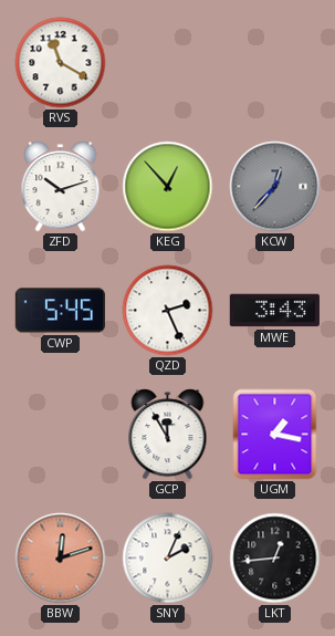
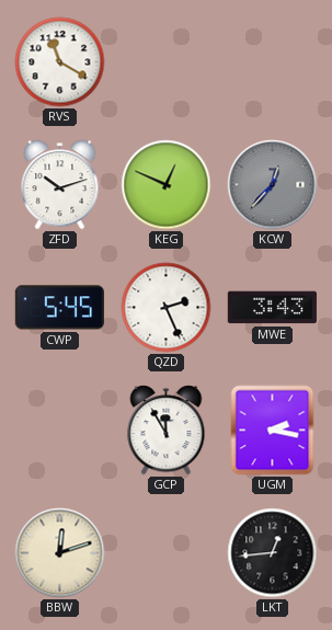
KEG: 12:53 -> 12:49
UGM: 1:17 -> 2:17
BBW dial: salmon -> cream
SNY: 2:04 -> none
